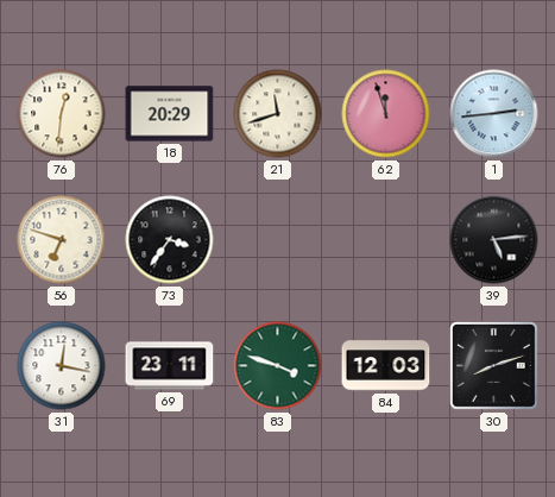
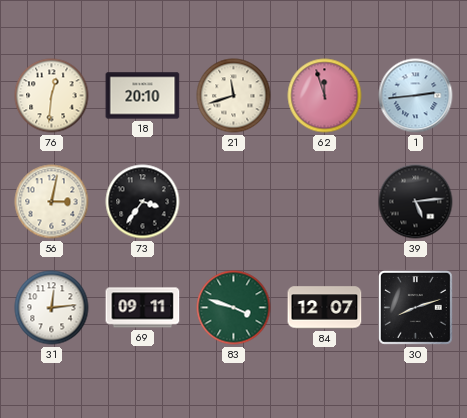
18: 20:29 -> 20:10
56: 6:48 -> 3:02
31: 12:17 -> 12:14
69: 23:11 -> 09:11
84: 12:03 -> 12:07
